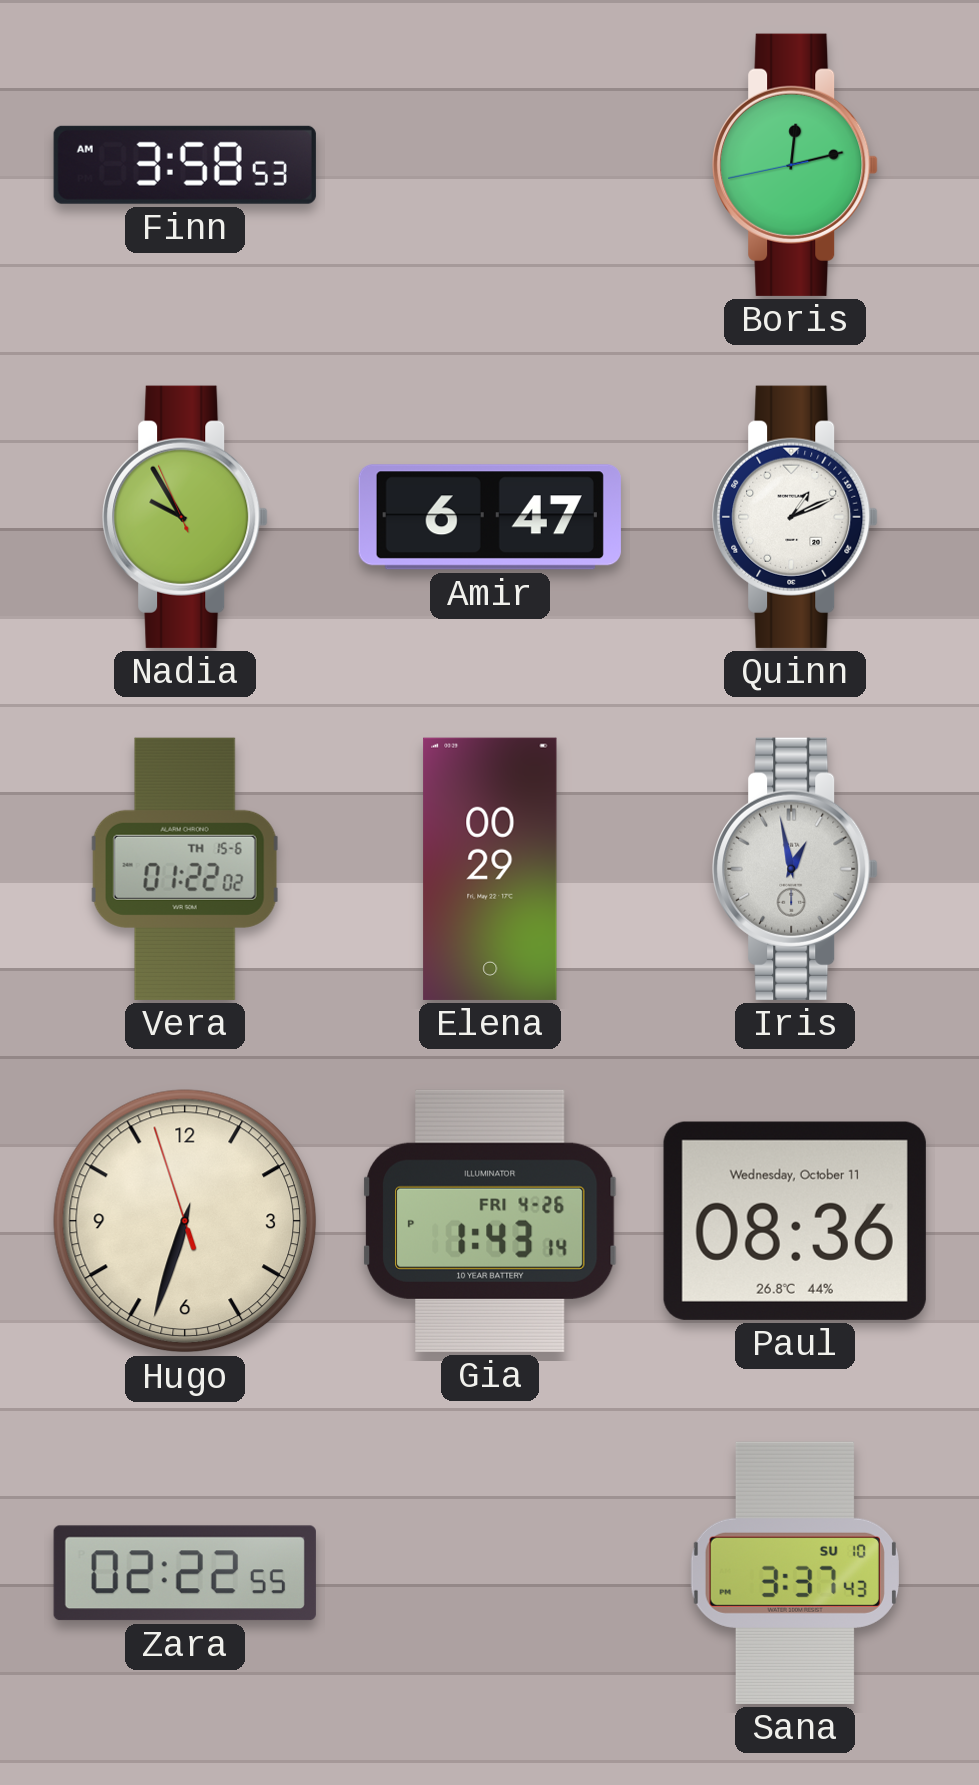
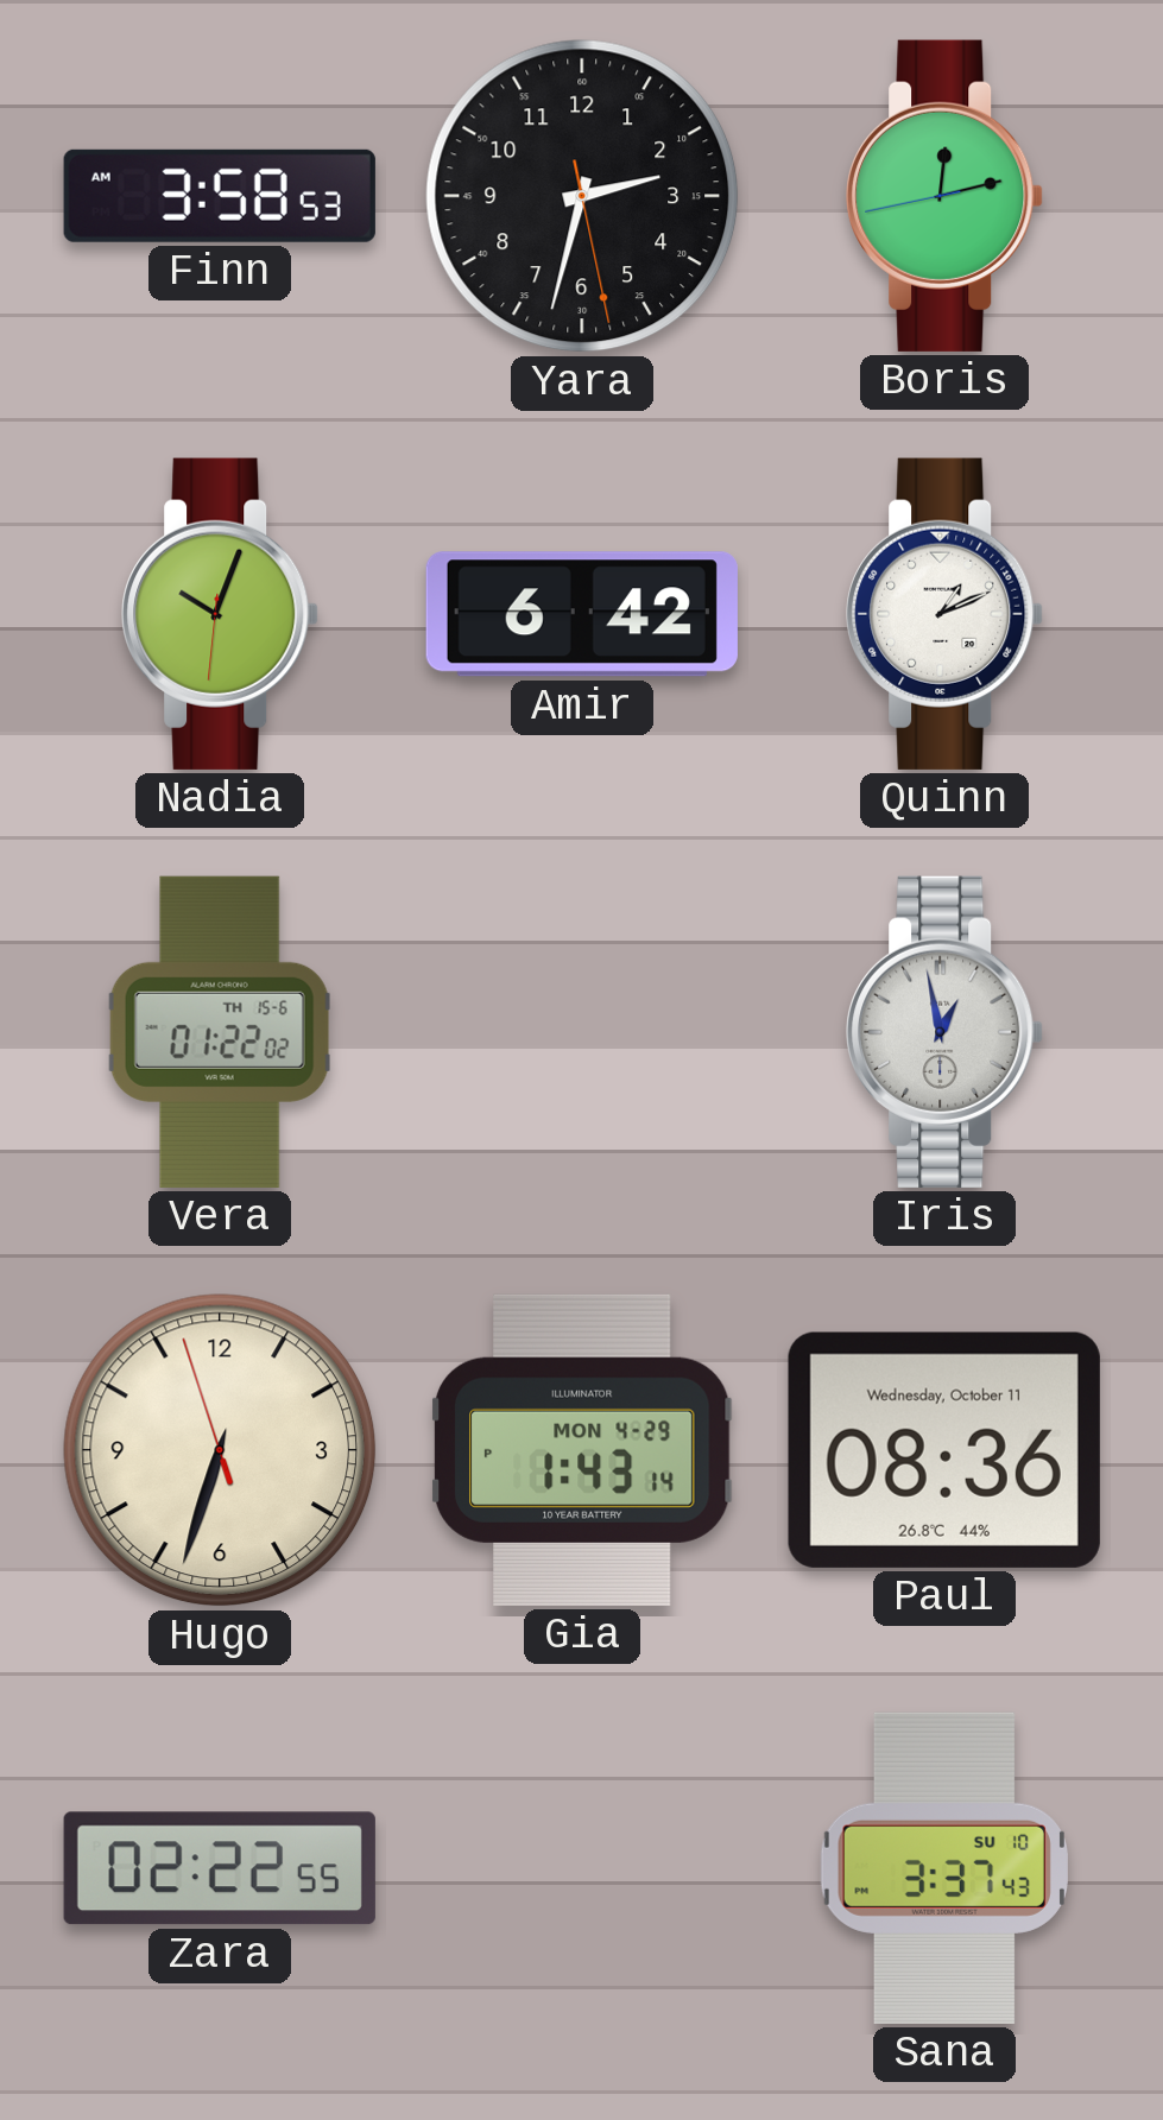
Yara: none -> 2:32
Nadia: 9:54 -> 10:03
Amir: 6:47 -> 6:42
Elena: 00:29 -> none
Gia date: FRI 4-26 -> MON 4-29
